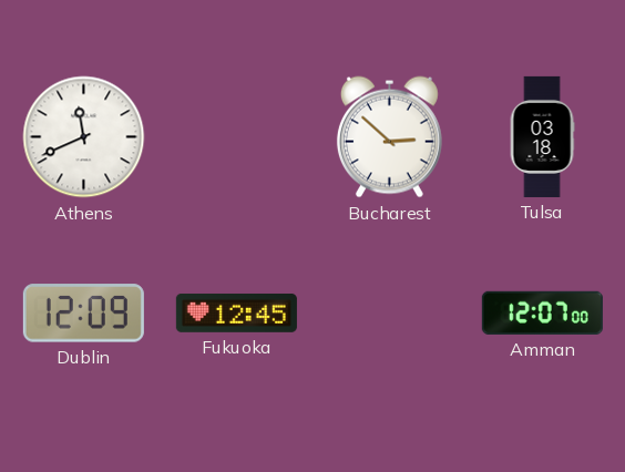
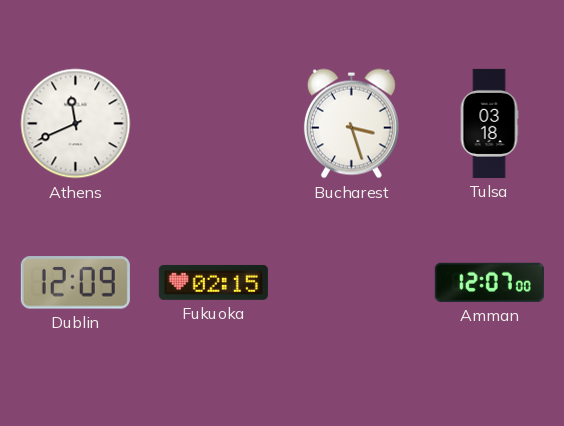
Bucharest: 2:52 -> 3:27
Fukuoka: 12:45 -> 02:15
